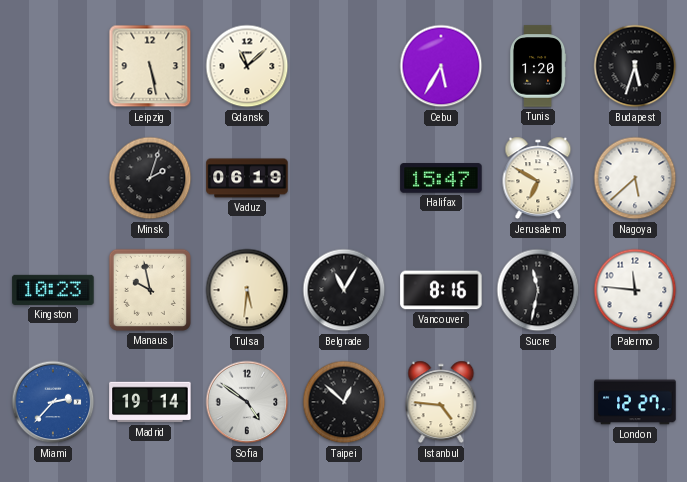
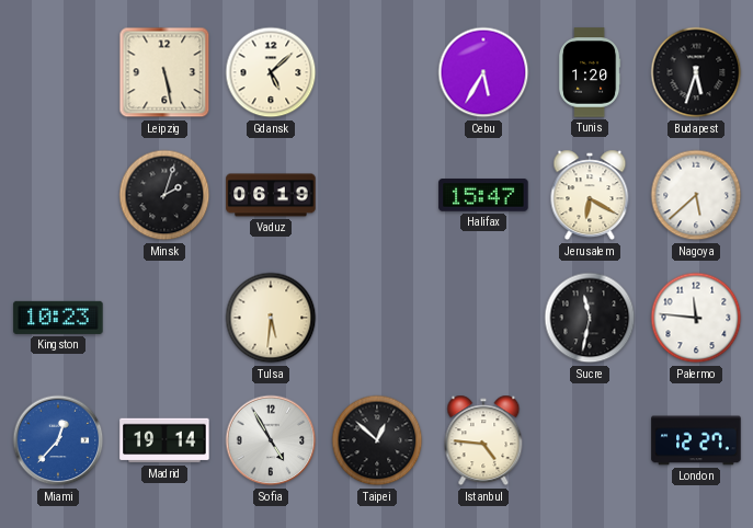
Gdansk: 11:08 -> 5:08
Jerusalem: 6:50 -> 6:20
Manaus: 9:58 -> none
Belgrade: 11:05 -> none
Vancouver: 8:16 -> none
Miami: 2:37 -> 12:37
Sofia: 4:51 -> 4:55
